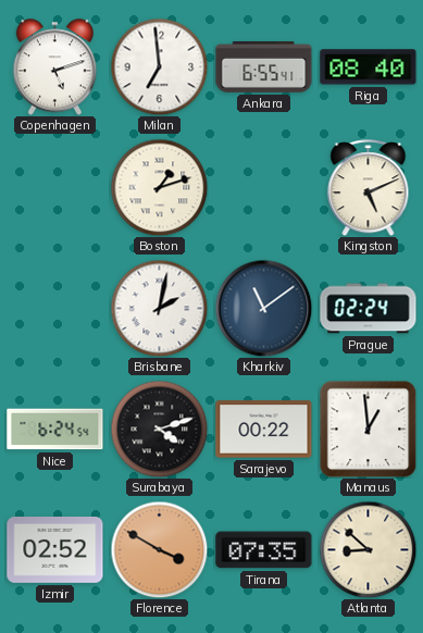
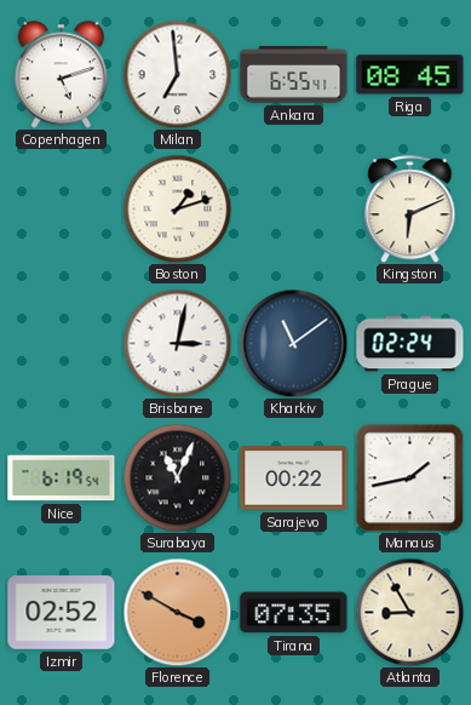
Riga: 08:40 -> 08:45
Kingston: 5:11 -> 6:11
Brisbane: 2:02 -> 3:02
Nice: 6:24 -> 6:19
Surabaya: 4:12 -> 11:04
Manaus: 12:59 -> 1:43
Atlanta: 8:52 -> 8:55
